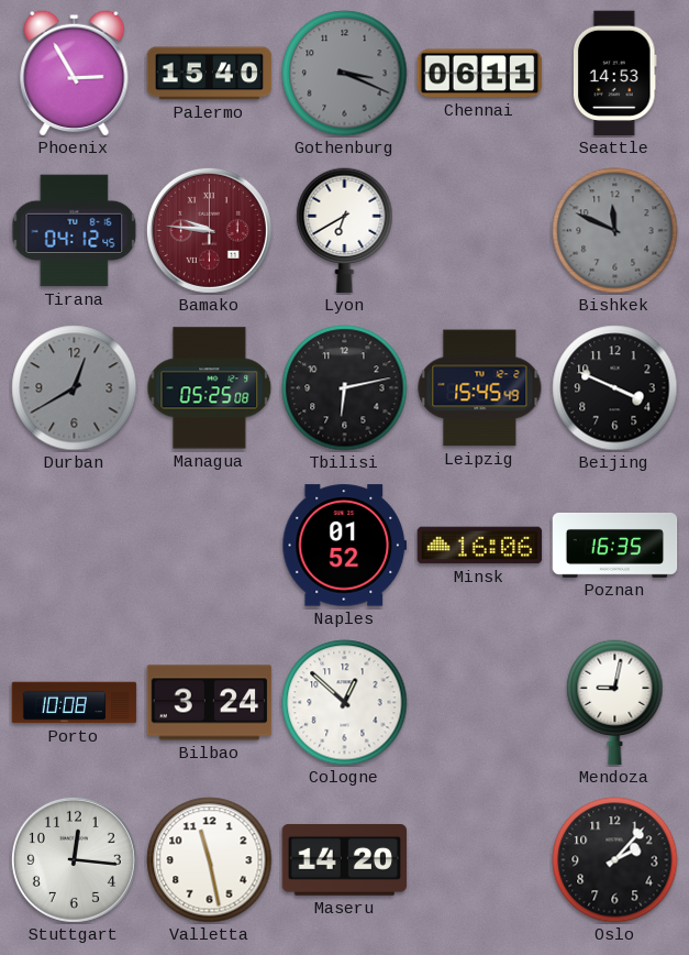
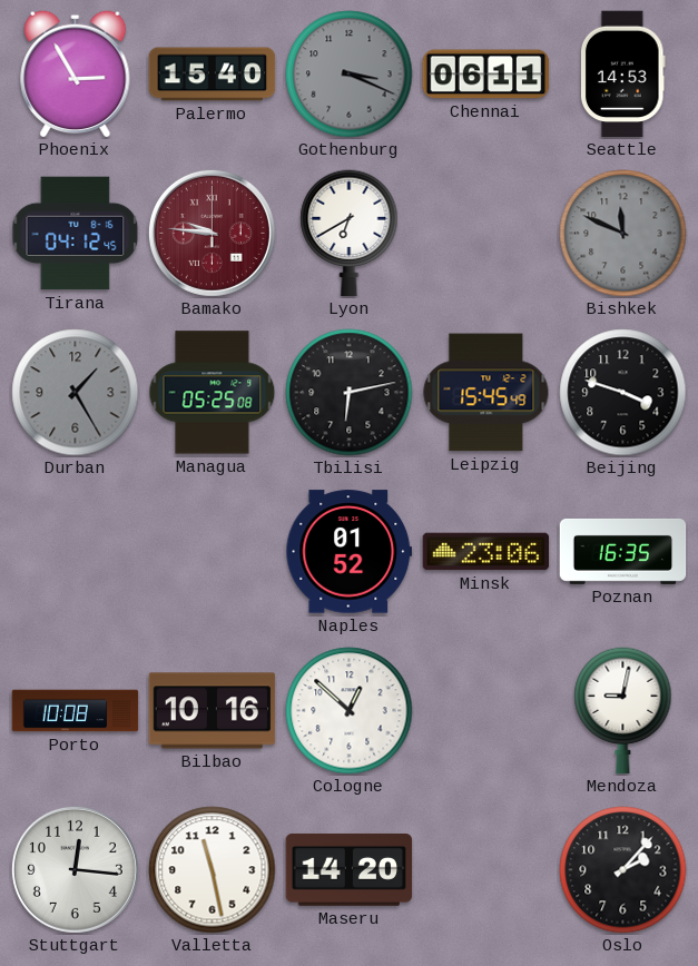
Durban: 12:40 -> 1:25
Beijing: 3:49 -> 3:48
Minsk: 16:06 -> 23:06
Bilbao: 3:24 -> 10:16
